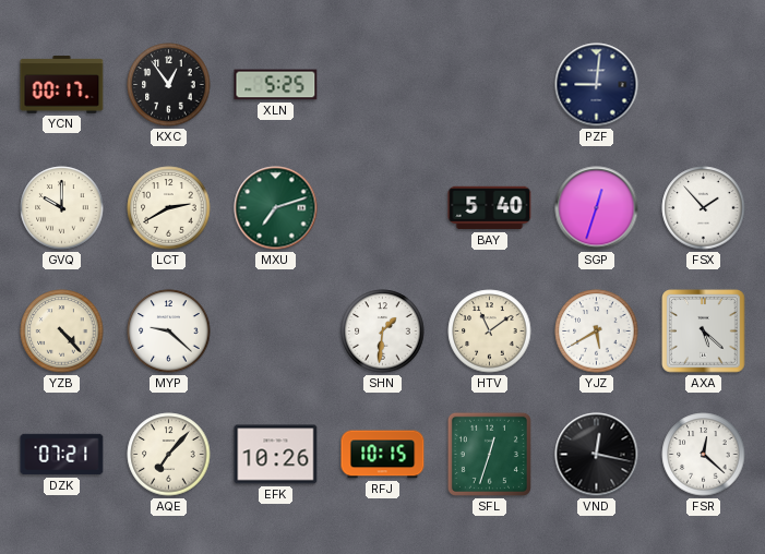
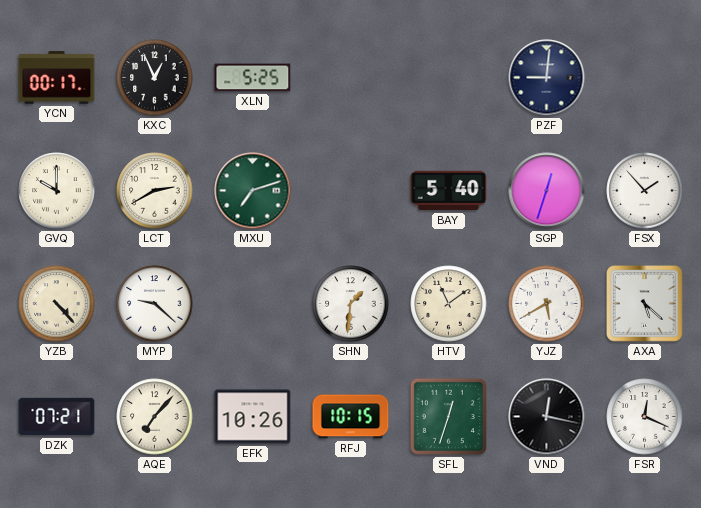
KXC: 12:54 -> 12:56
FSR: 12:22 -> 12:19
